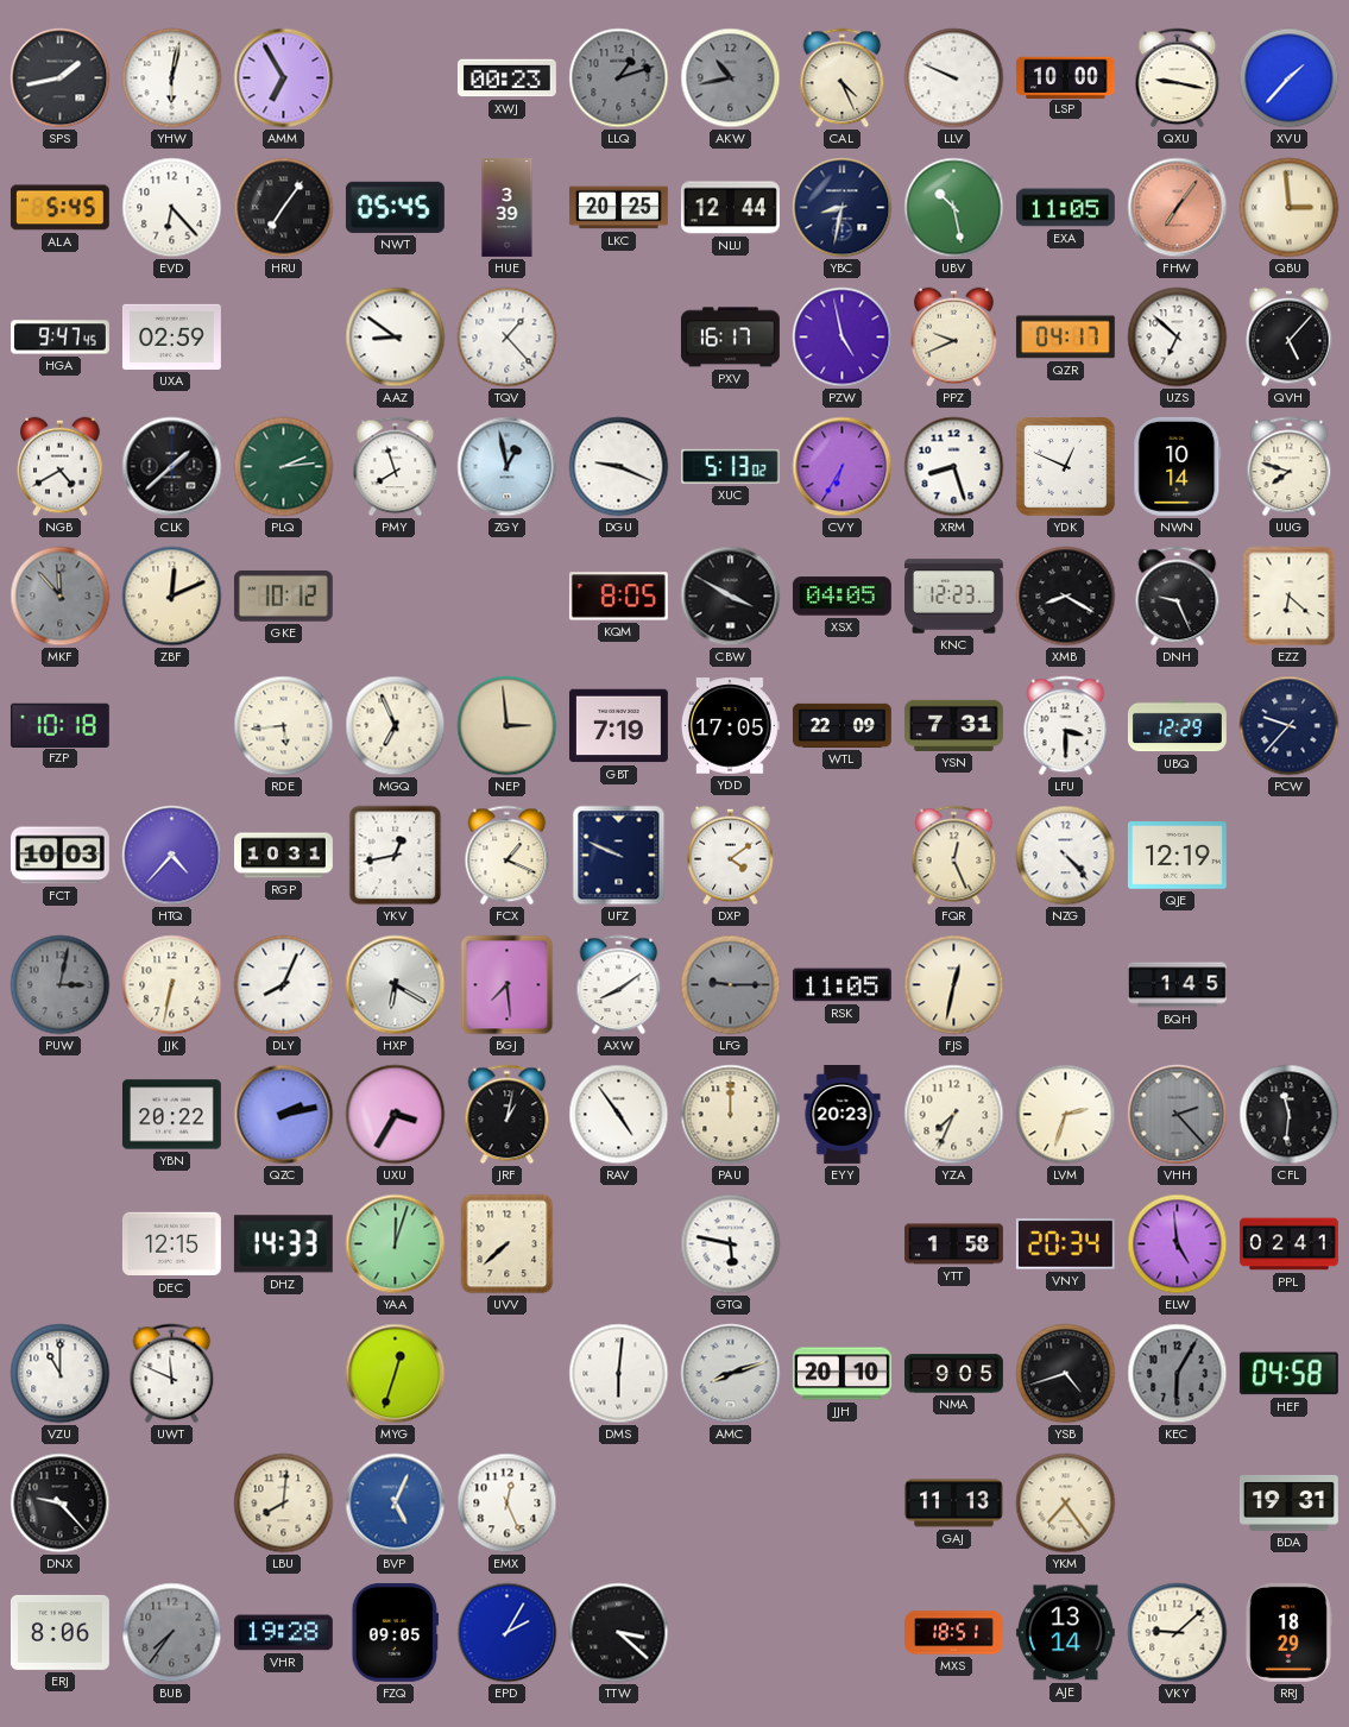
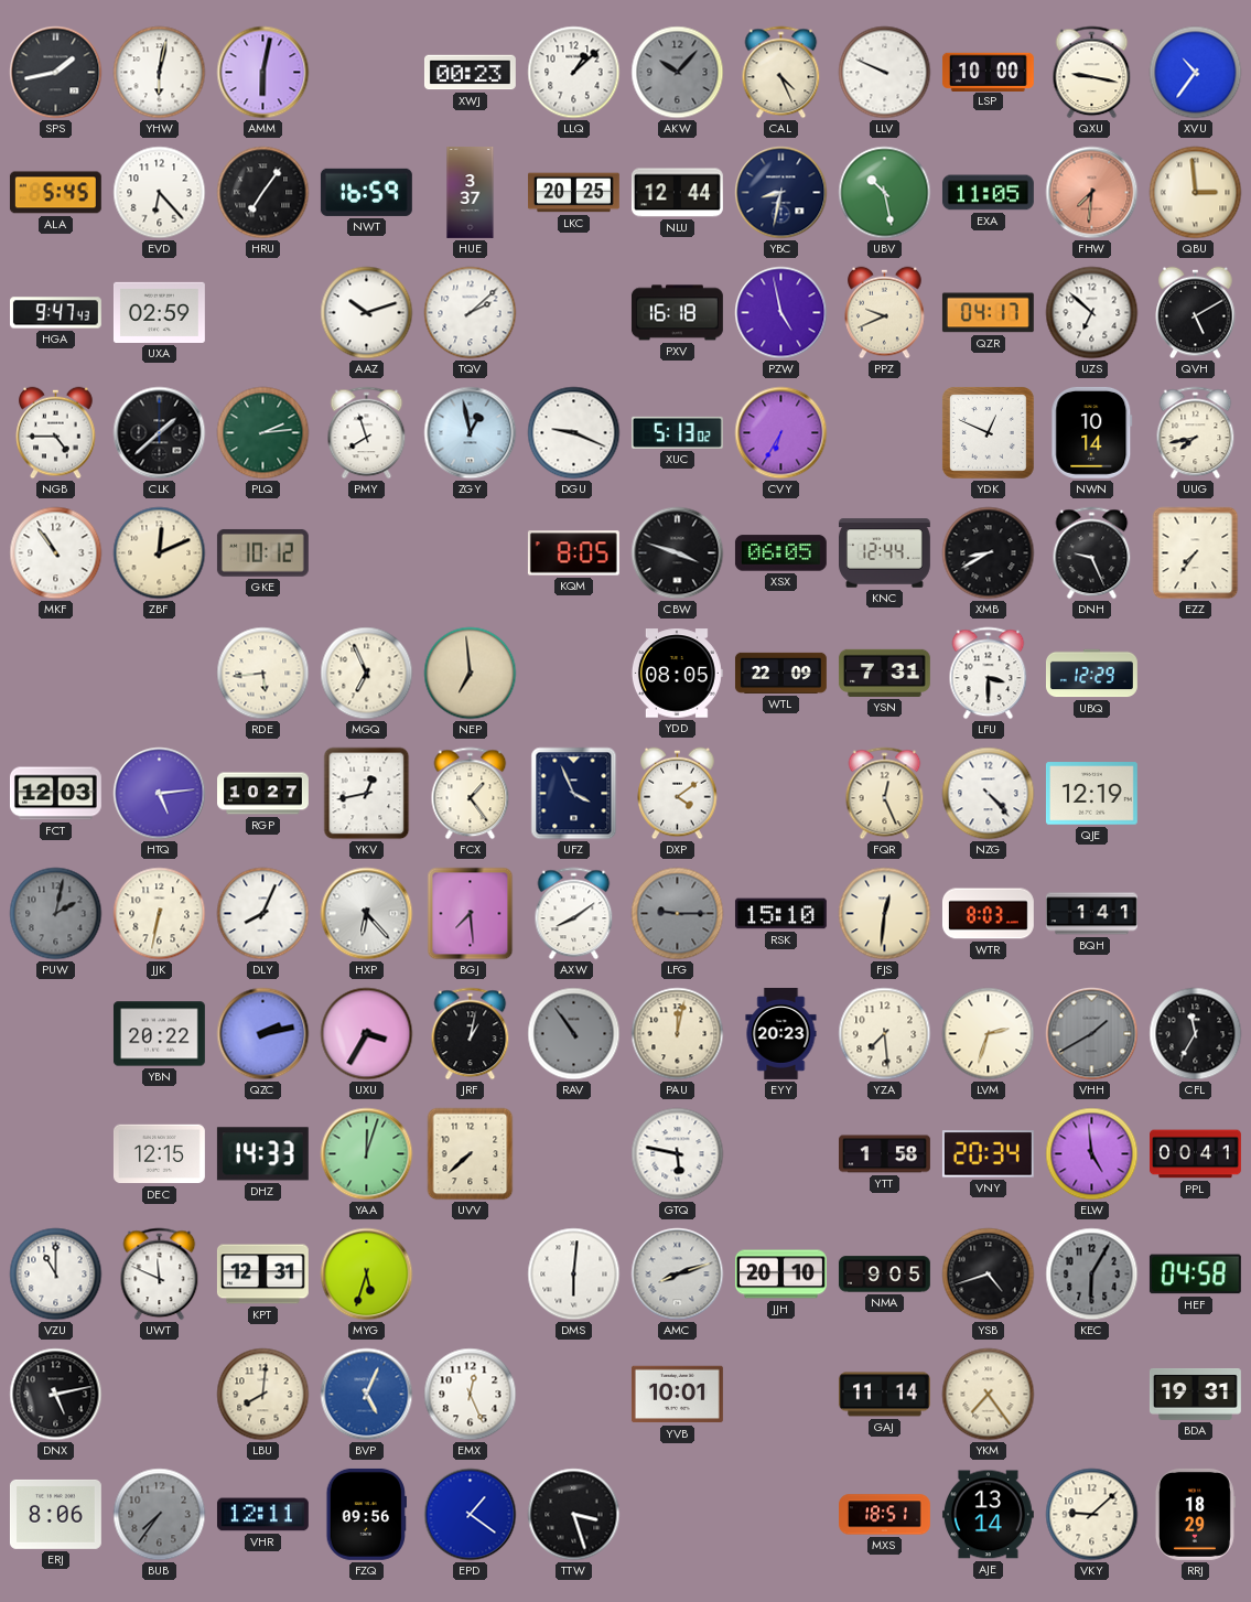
AMM: 6:55 -> 6:02
LLQ: 1:12 -> 1:08
LLQ dial: grey -> white
AKW: 10:43 -> 10:07
XVU: 1:37 -> 10:36
NWT: 05:45 -> 16:59
HUE: 3:39 -> 3:37
FHW: 7:06 -> 7:31
HGA: 9:47:45 -> 9:47:43
AAZ: 8:51 -> 10:12
TQV: 1:23 -> 2:08
PXV: 16:17 -> 16:18
QVH: 5:07 -> 5:10
NGB: 4:40 -> 4:45
XRM: 8:27 -> none
UUG: 7:48 -> 7:43
MKF: 11:53 -> 10:54
MKF dial: grey -> white
CBW: 3:50 -> 3:48
XSX: 04:05 -> 06:05
KNC: 12:23 -> 12:44
XMB: 8:20 -> 8:40
EZZ: 6:22 -> 7:36
FZP: 10:18 -> none
NEP: 2:59 -> 6:59
GBT: 7:19 -> none
YDD: 17:05 -> 08:05
PCW: 9:37 -> none
FCT: 10:03 -> 12:03
HTQ: 4:37 -> 5:14
RGP: 10:31 -> 10:27
FCX: 1:19 -> 1:24
UFZ: 9:49 -> 3:56
PUW: 3:02 -> 2:02
HXP: 6:20 -> 6:23
RSK: 11:05 -> 15:10
FJS: 12:32 -> 12:31
WTR: none -> 8:03
BQH: 1:45 -> 1:41
RAV: 4:54 -> 10:54
RAV dial: white -> grey
PAU: 12:00 -> 12:02
YZA: 7:34 -> 7:29
VHH: 2:23 -> 1:40
CFL: 11:31 -> 11:35
PPL: 02:41 -> 00:41
KPT: none -> 12:31
MYG: 12:33 -> 5:33
DNX: 9:23 -> 5:13
YVB: none -> 10:01
GAJ: 11:13 -> 11:14
VHR: 19:28 -> 12:11
FZQ: 09:05 -> 09:56
EPD: 2:05 -> 1:21
TTW: 3:22 -> 3:27
